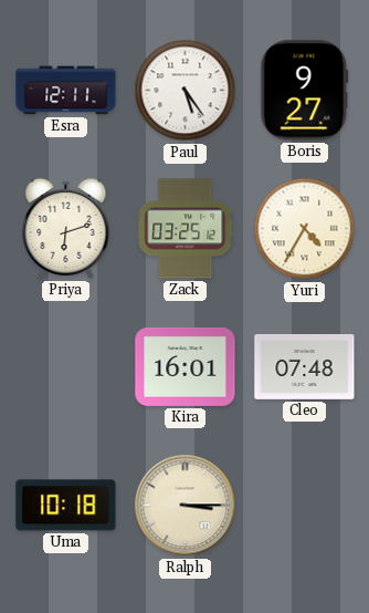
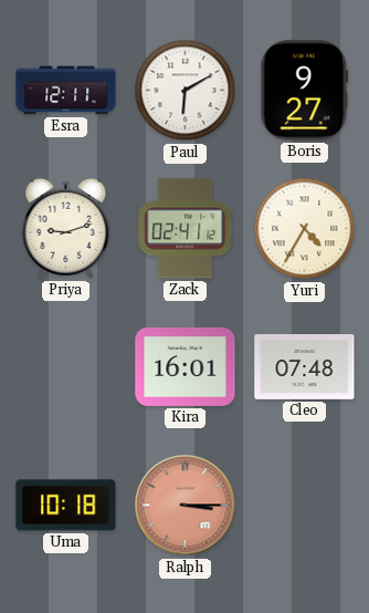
Paul: 5:24 -> 6:10
Priya: 6:12 -> 9:12
Zack: 03:25 -> 02:41
Ralph dial: cream -> salmon
